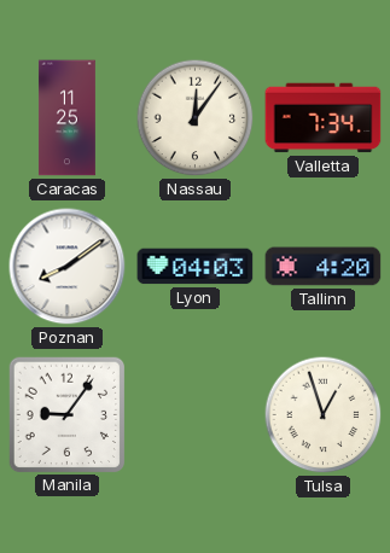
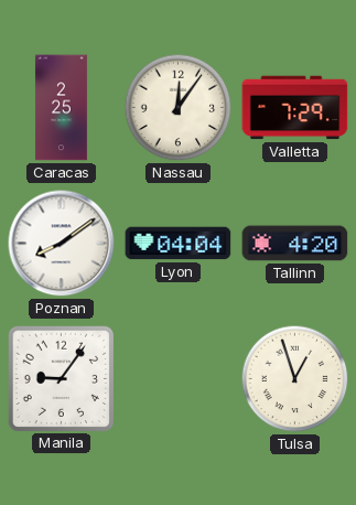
Caracas: 11:25 -> 2:25
Valletta: 7:34 -> 7:29
Lyon: 04:03 -> 04:04
